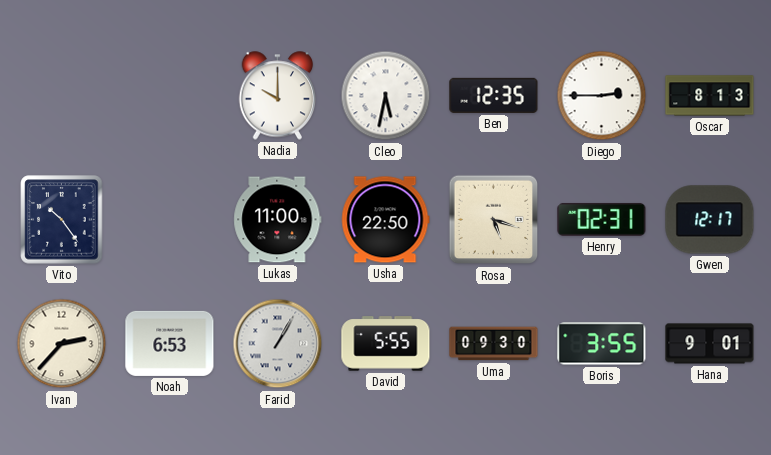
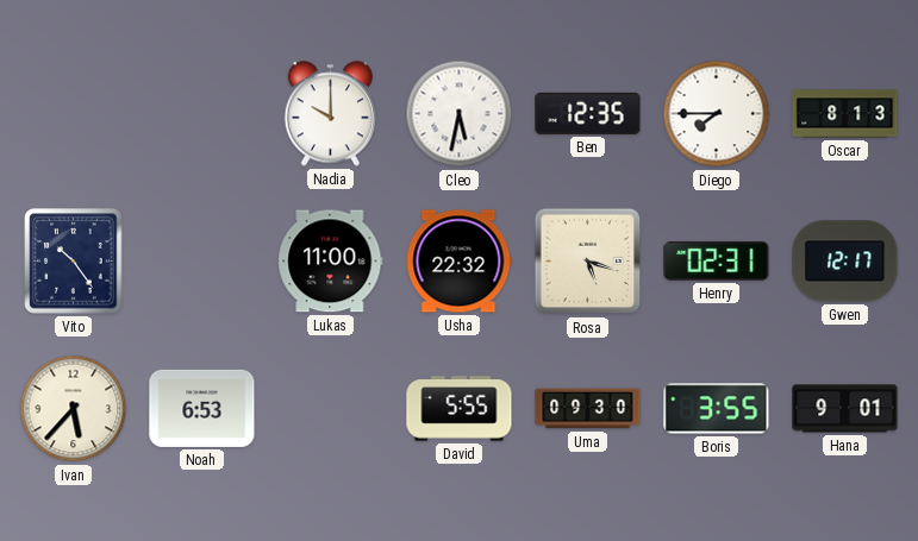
Diego: 2:45 -> 7:45
Usha: 22:50 -> 22:32
Ivan: 2:37 -> 5:37
Farid: 1:05 -> none
